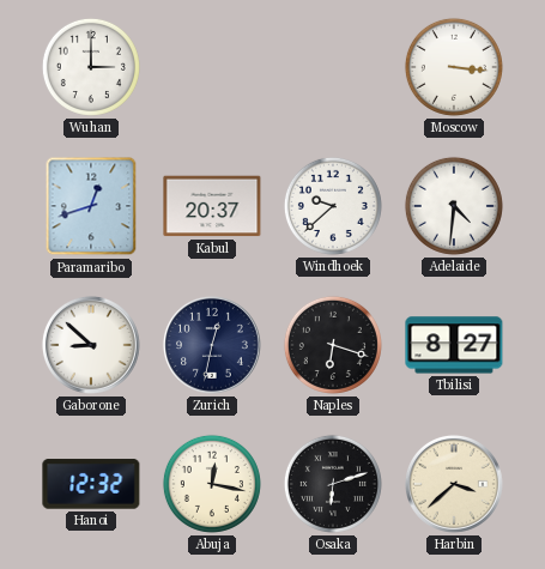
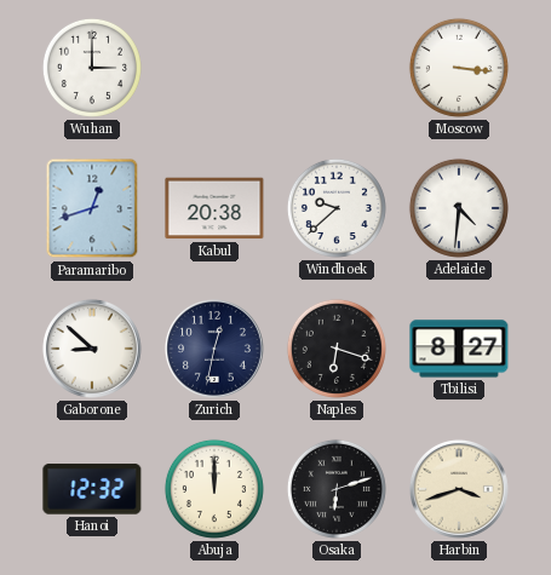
Kabul: 20:37 -> 20:38
Abuja: 12:17 -> 12:00
Harbin: 3:38 -> 3:42
